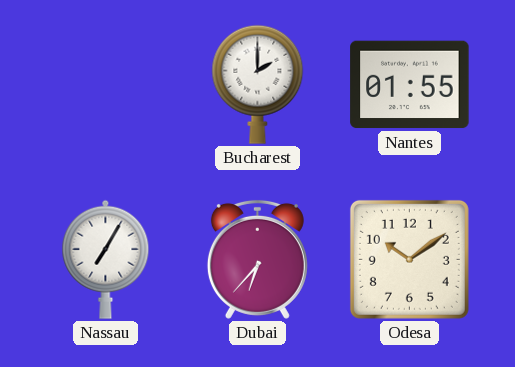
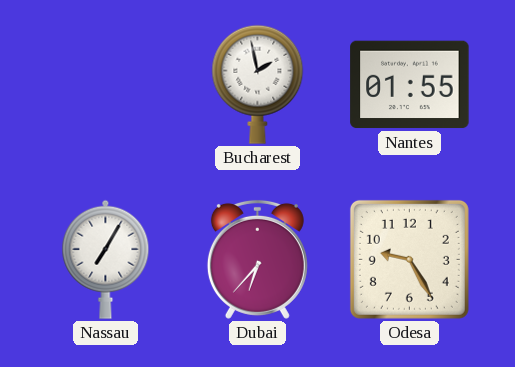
Bucharest: 2:00 -> 1:58
Odesa: 10:09 -> 9:25
